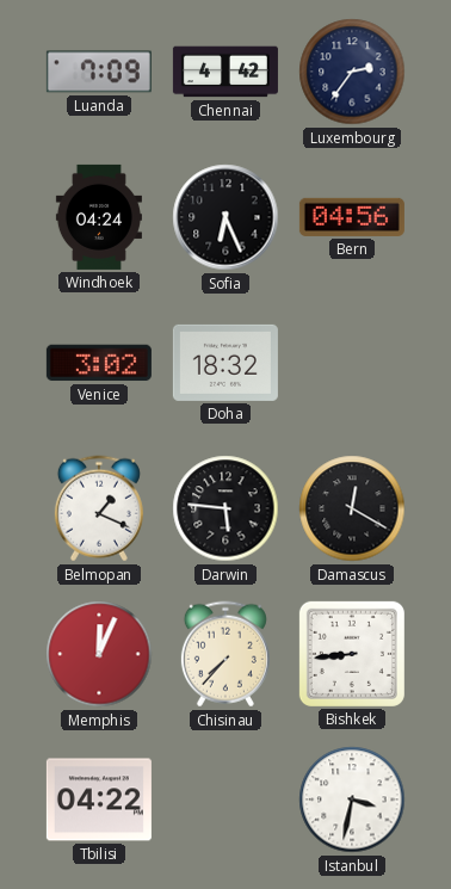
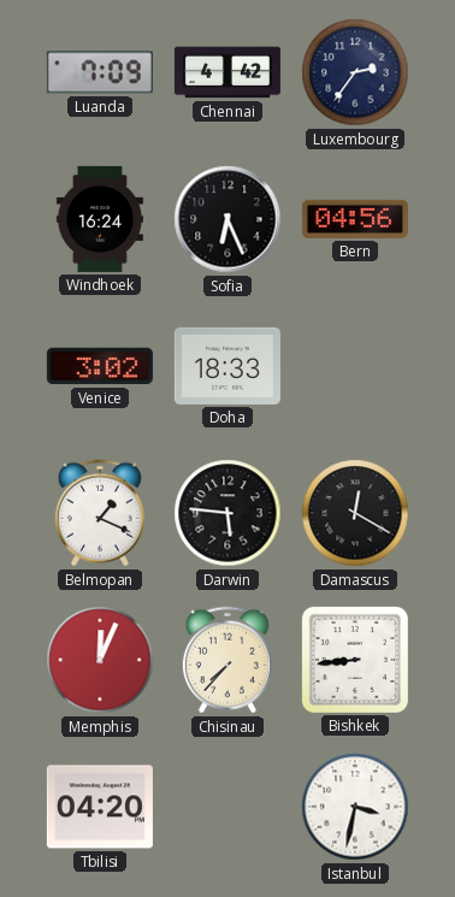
Windhoek: 04:24 -> 16:24
Doha: 18:32 -> 18:33
Tbilisi: 04:22 -> 04:20
